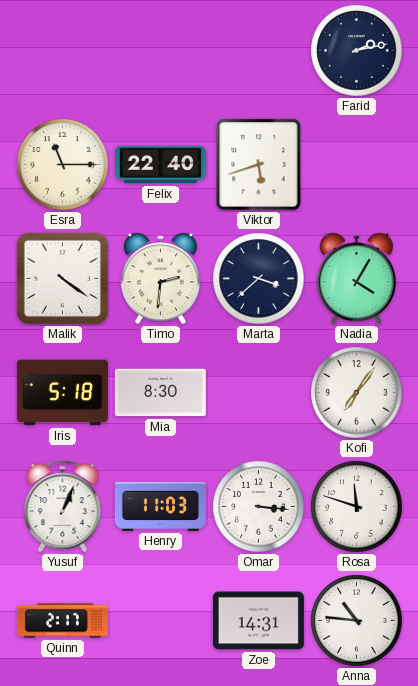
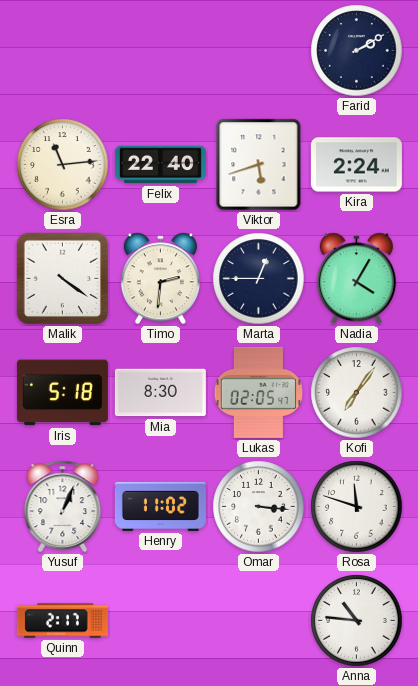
Farid: 2:13 -> 2:10
Esra: 11:15 -> 11:14
Kira: none -> 2:24
Marta: 3:38 -> 12:45
Lukas: none -> 02:05
Henry: 11:03 -> 11:02
Zoe: 14:31 -> none
